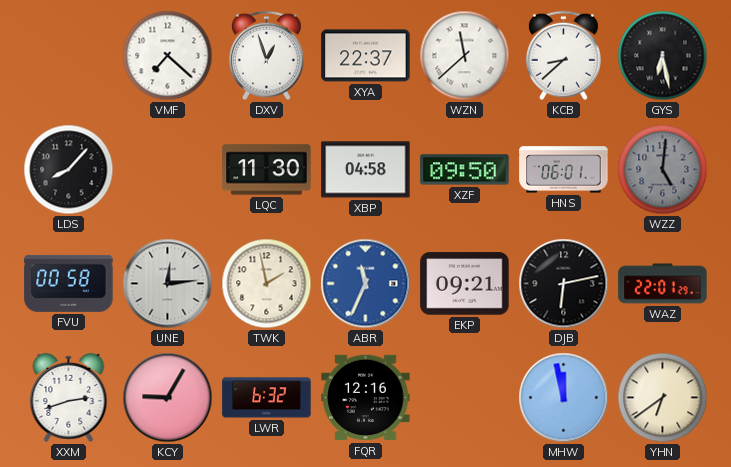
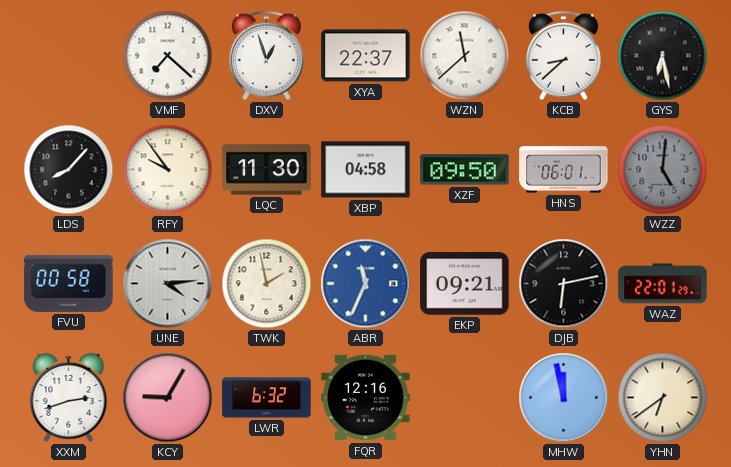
RFY: none -> 9:54
UNE: 12:14 -> 4:14
